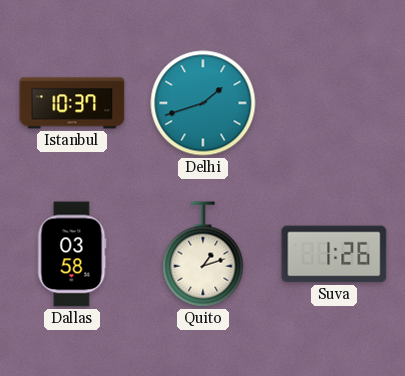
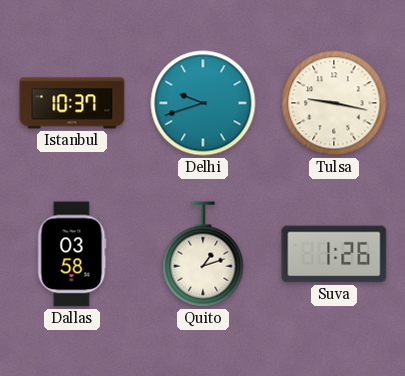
Delhi: 1:42 -> 9:42
Tulsa: none -> 9:17
